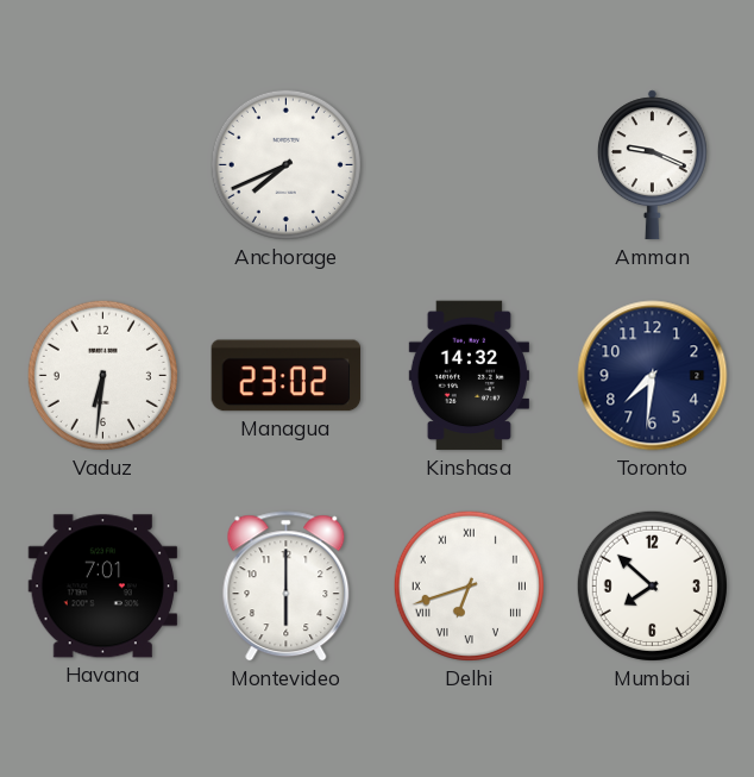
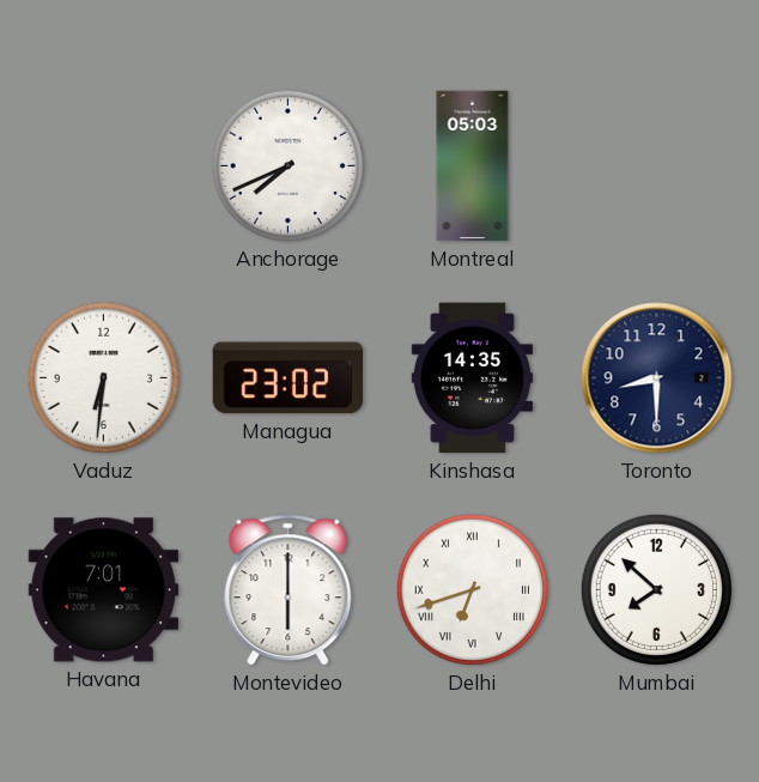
Montreal: none -> 05:03
Amman: 9:19 -> none
Kinshasa: 14:32 -> 14:35
Toronto: 7:31 -> 8:30
